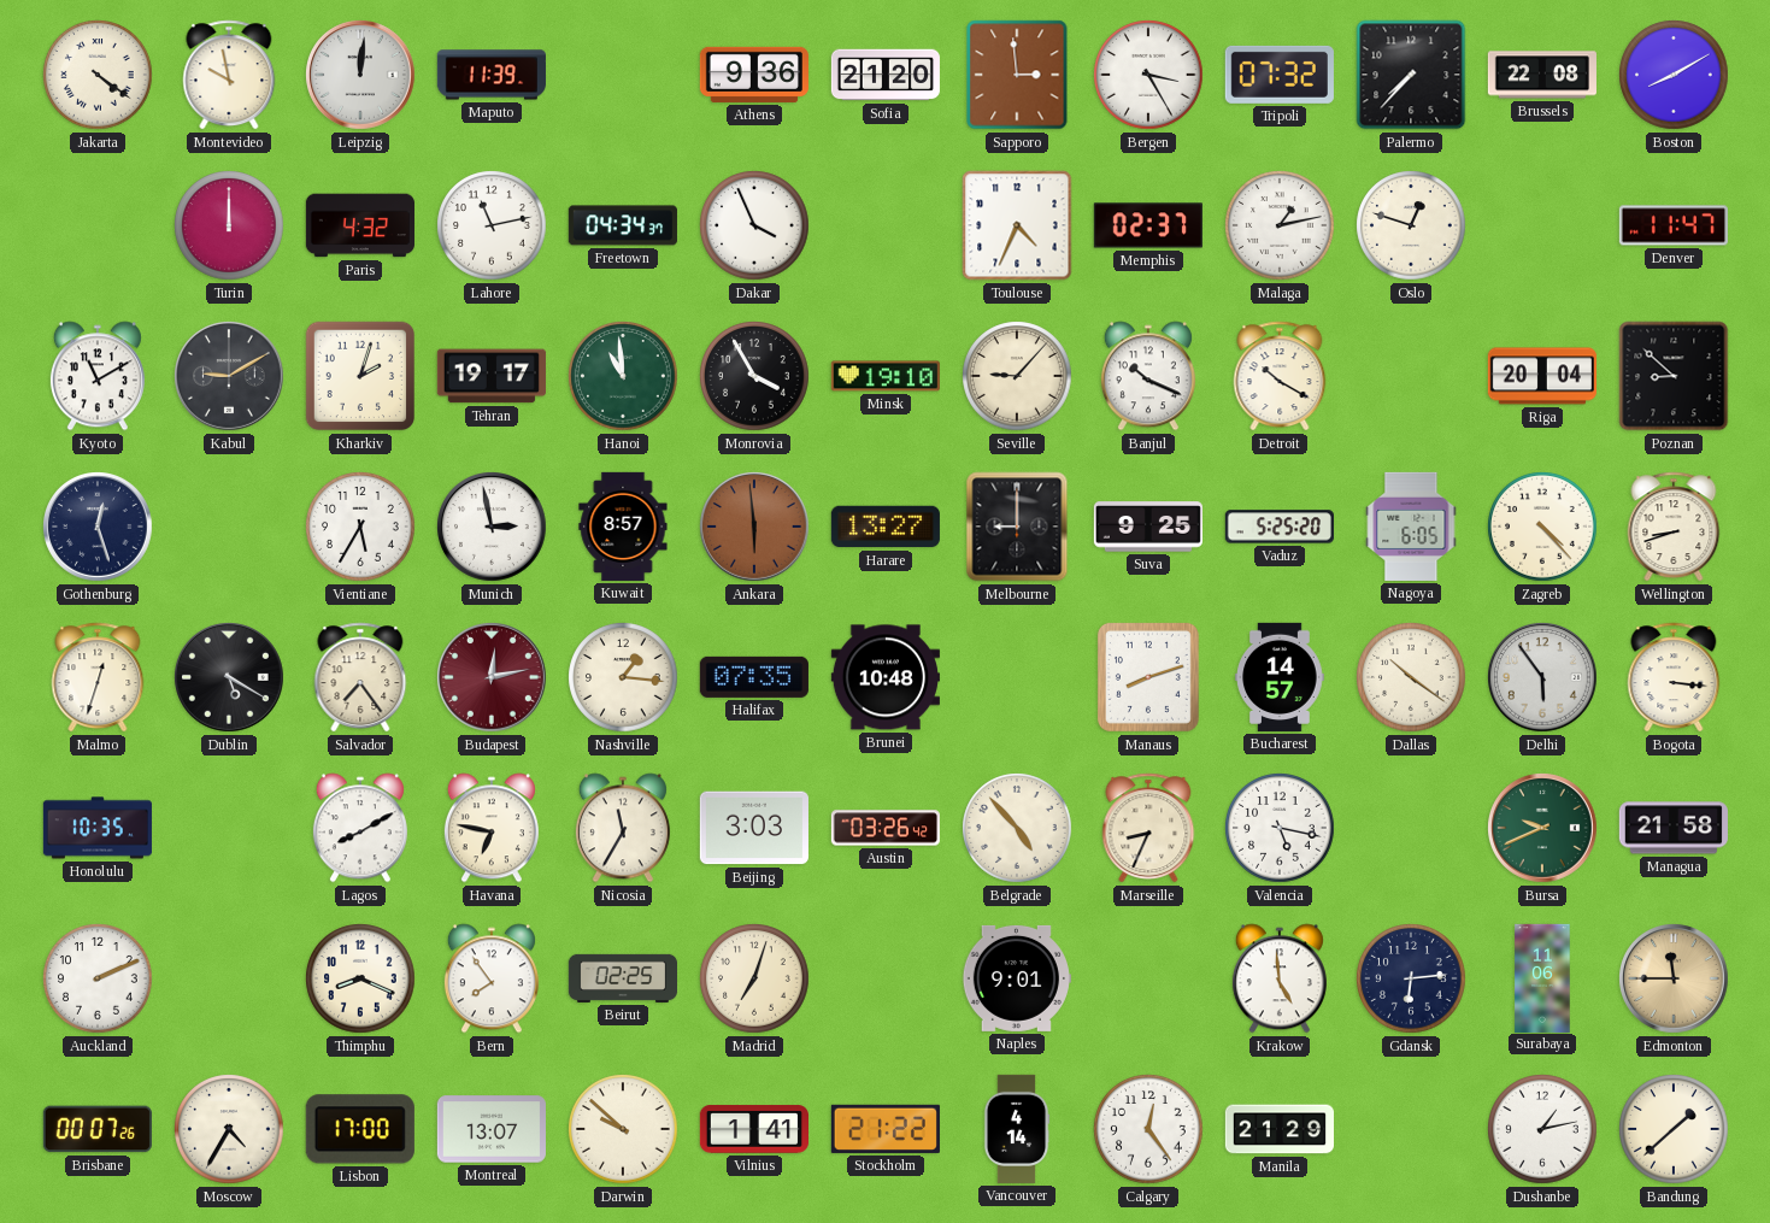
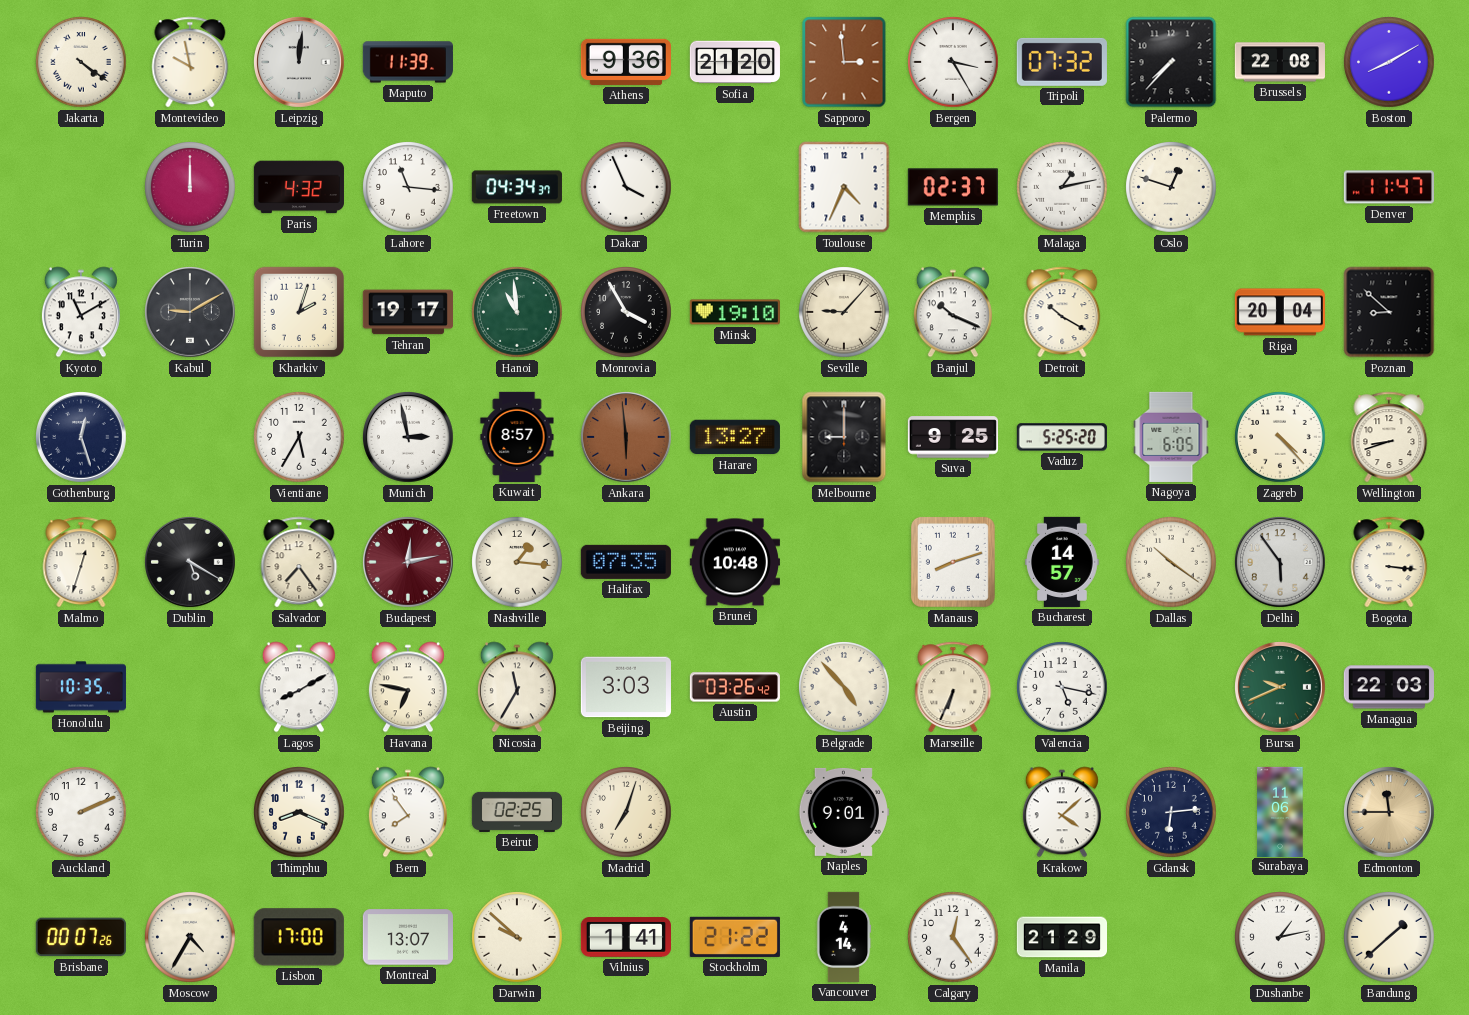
Lahore: 11:13 -> 11:16
Marseille: 8:34 -> 6:34
Managua: 21:58 -> 22:03
Krakow: 4:59 -> 4:08
